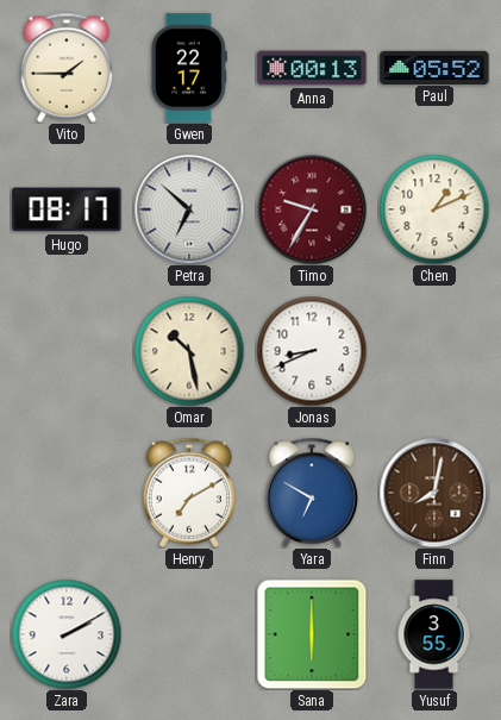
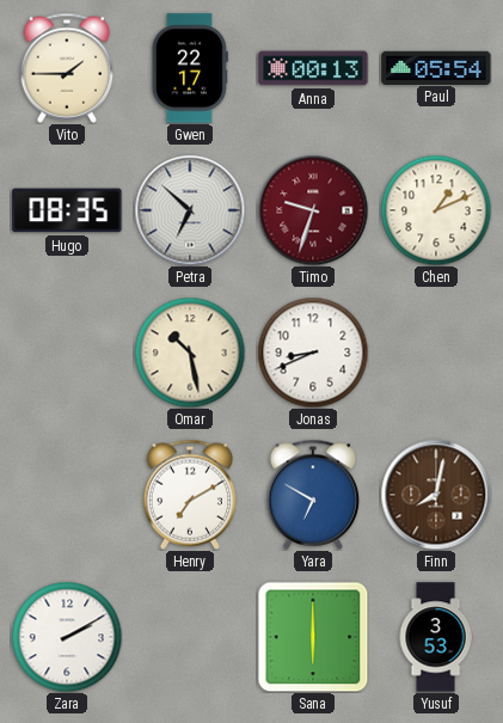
Paul: 05:52 -> 05:54
Hugo: 08:17 -> 08:35
Timo: 9:35 -> 9:33
Yusuf: 3:55 -> 3:53
